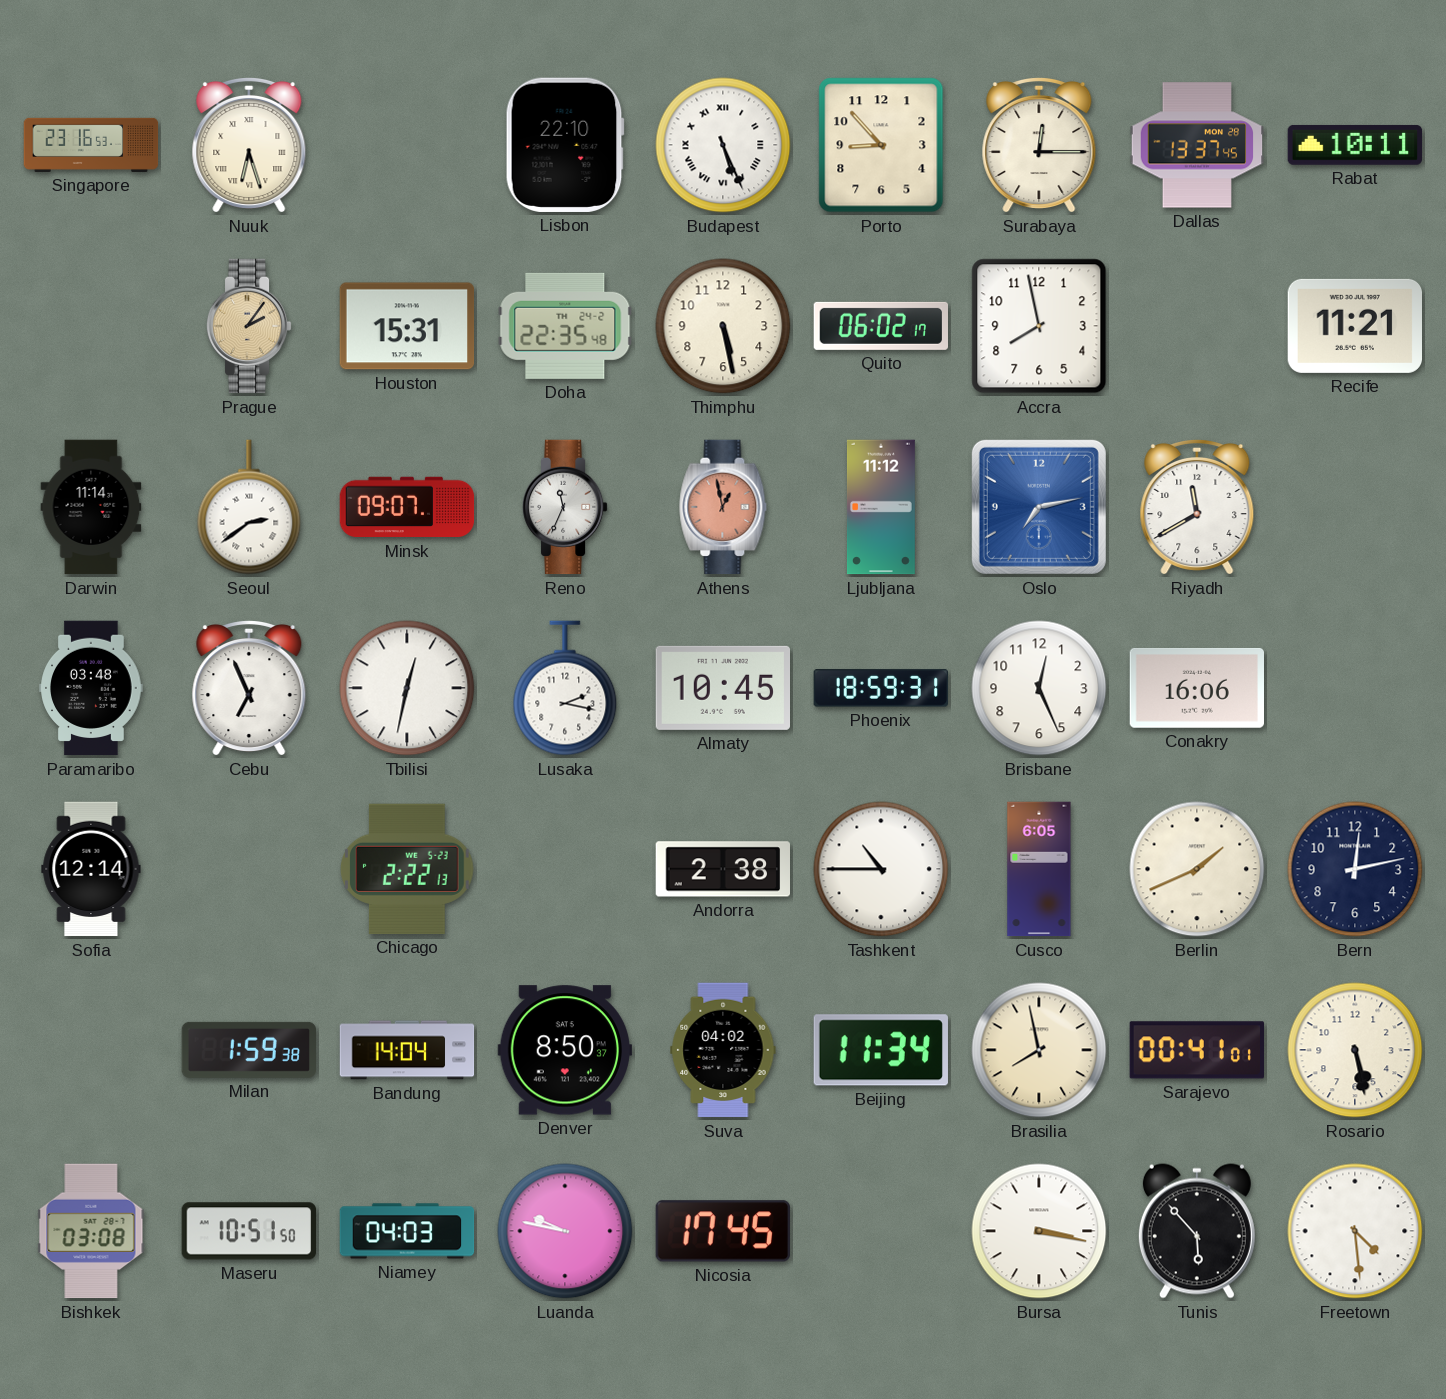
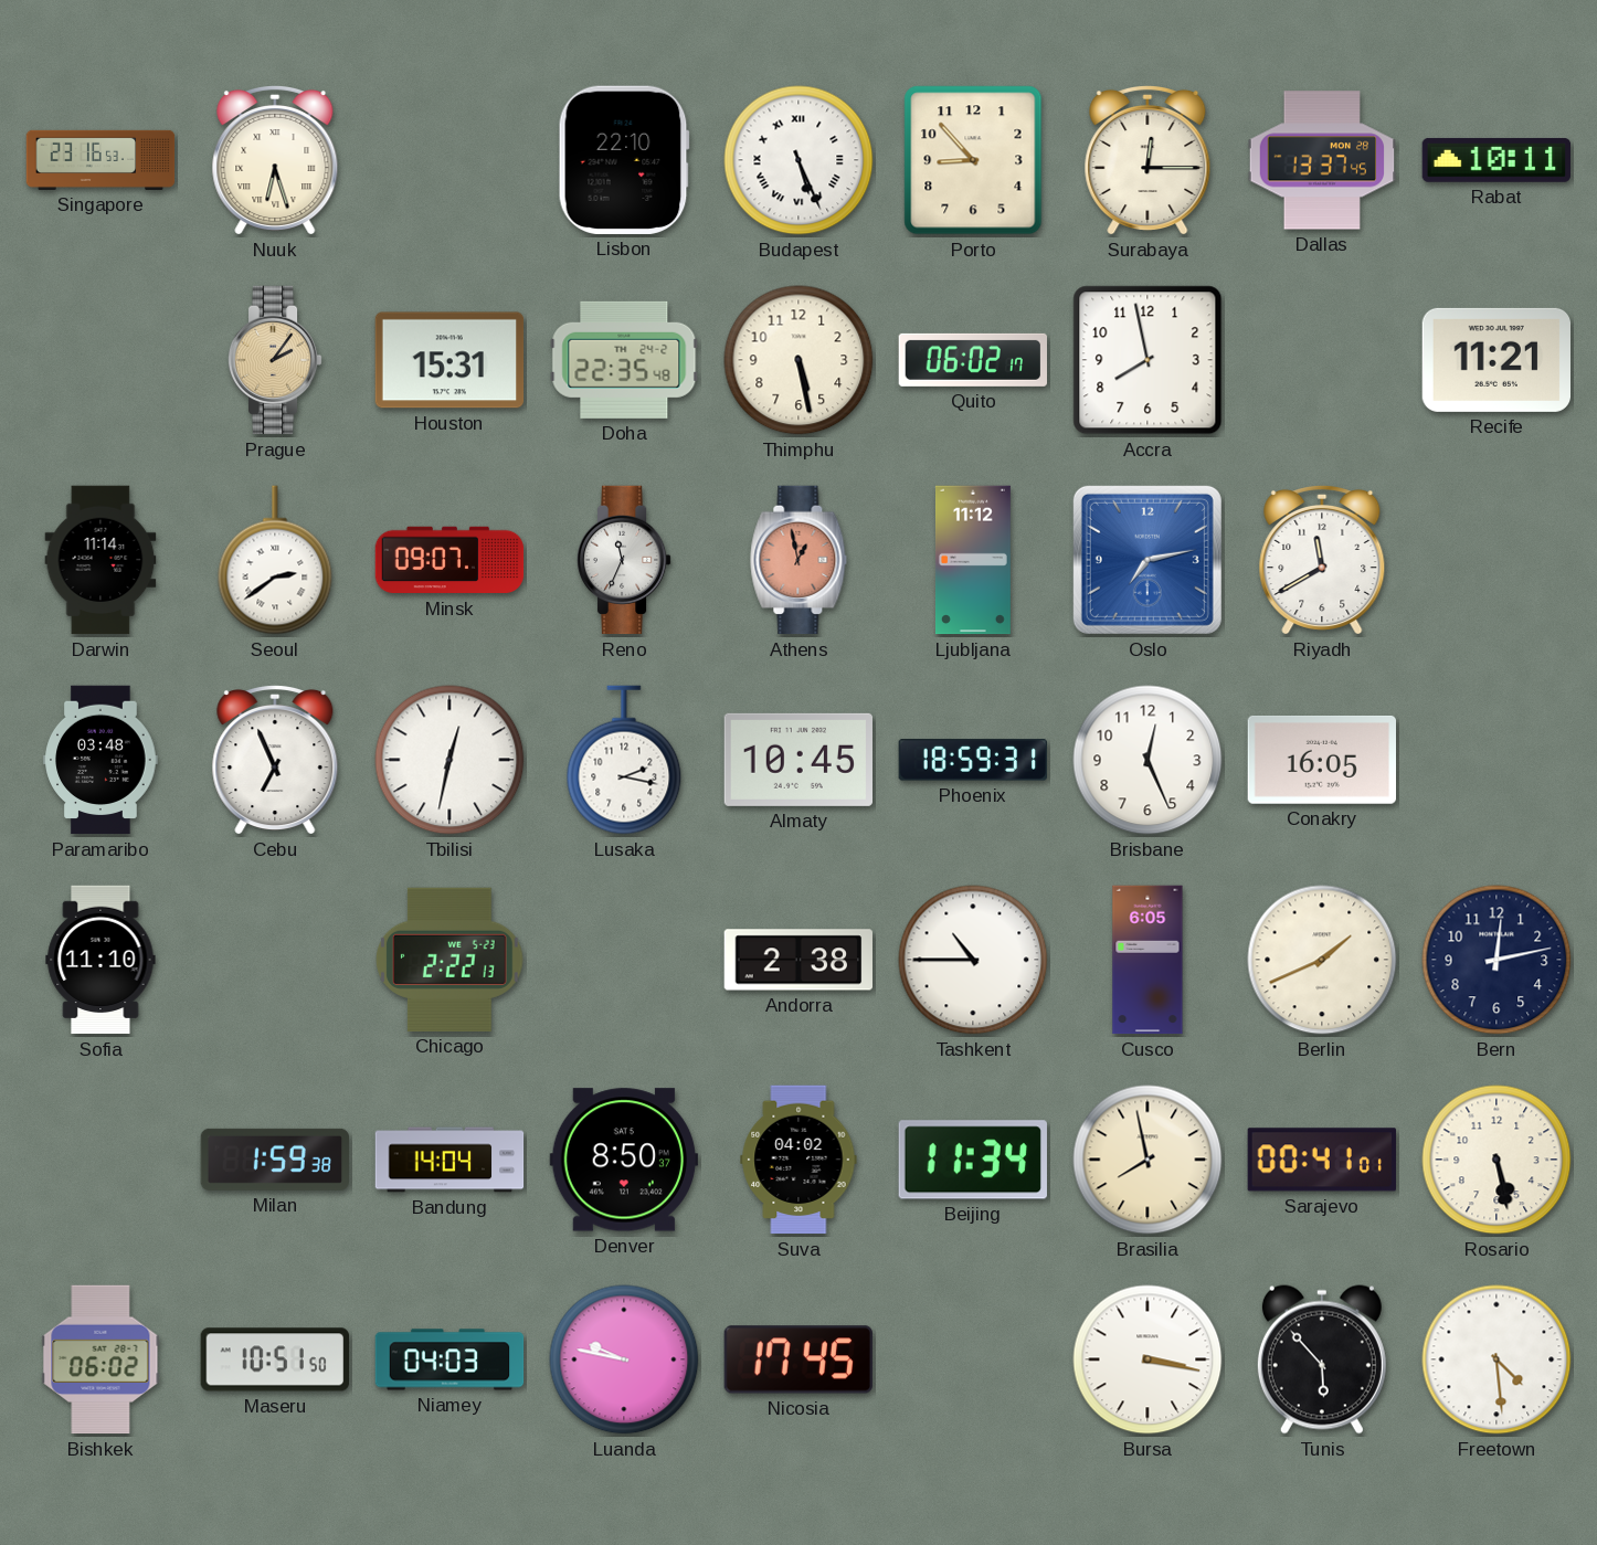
Conakry: 16:06 -> 16:05
Sofia: 12:14 -> 11:10
Bishkek: 03:08 -> 06:02
